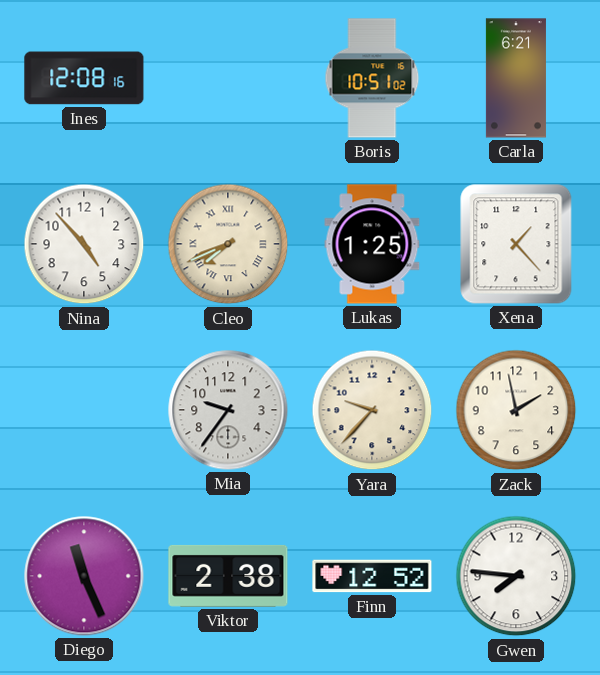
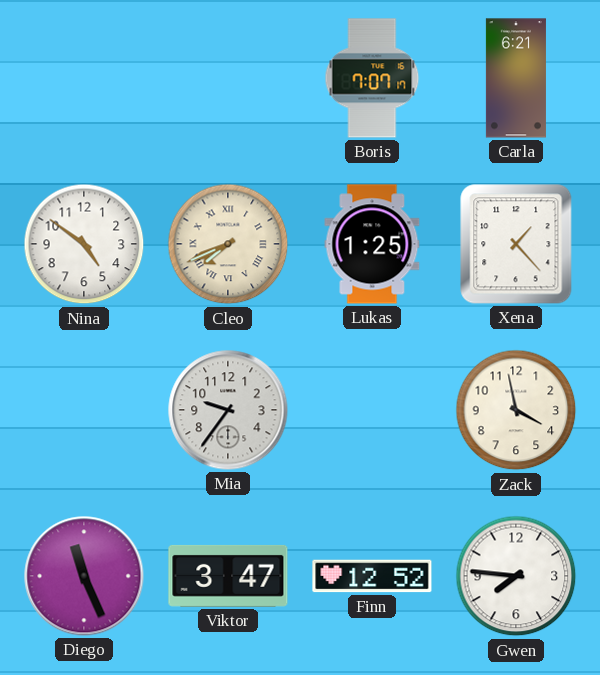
Ines: 12:08 -> none
Boris: 10:51 -> 7:07
Nina: 4:53 -> 4:51
Yara: 9:37 -> none
Zack: 1:58 -> 3:58
Viktor: 2:38 -> 3:47
